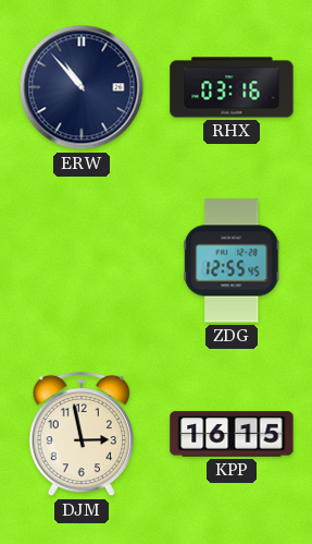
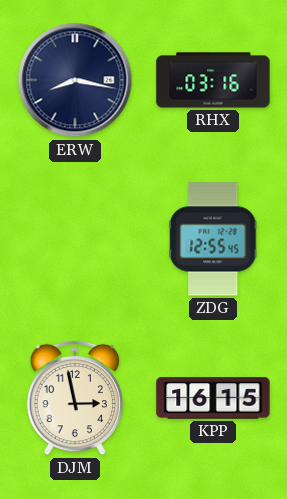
ERW: 10:53 -> 8:17
